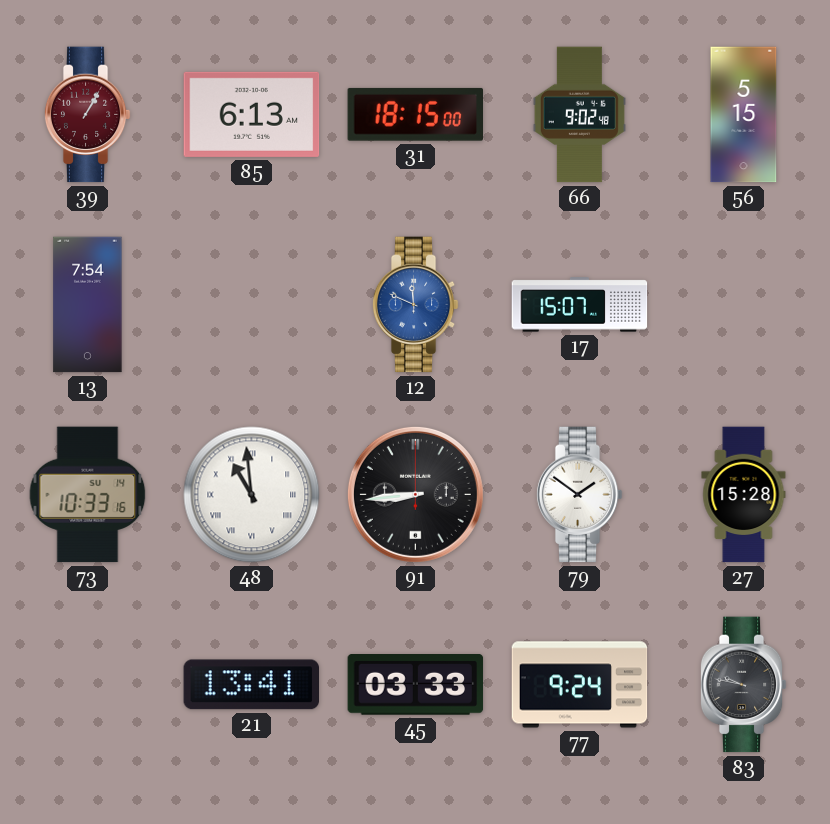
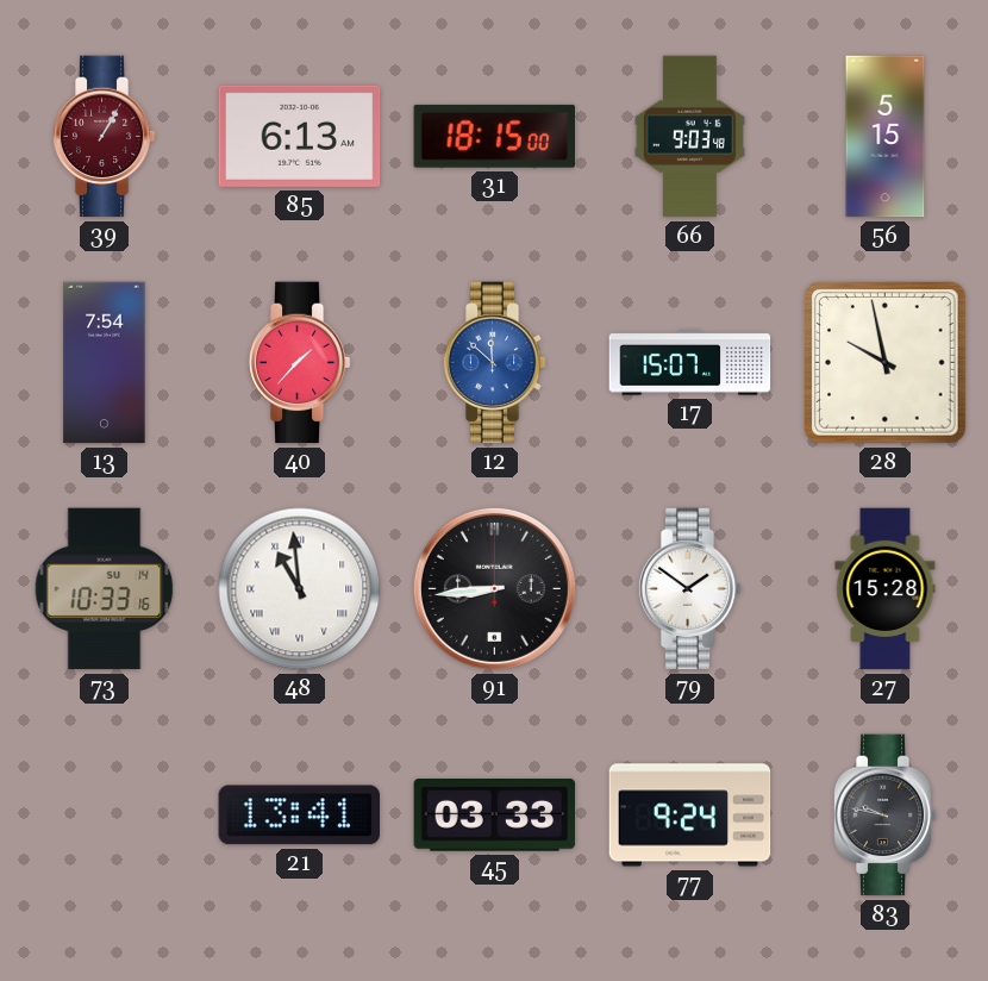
66: 9:02 -> 9:03
40: none -> 1:37
12: 11:49 -> 11:52
28: none -> 9:58
